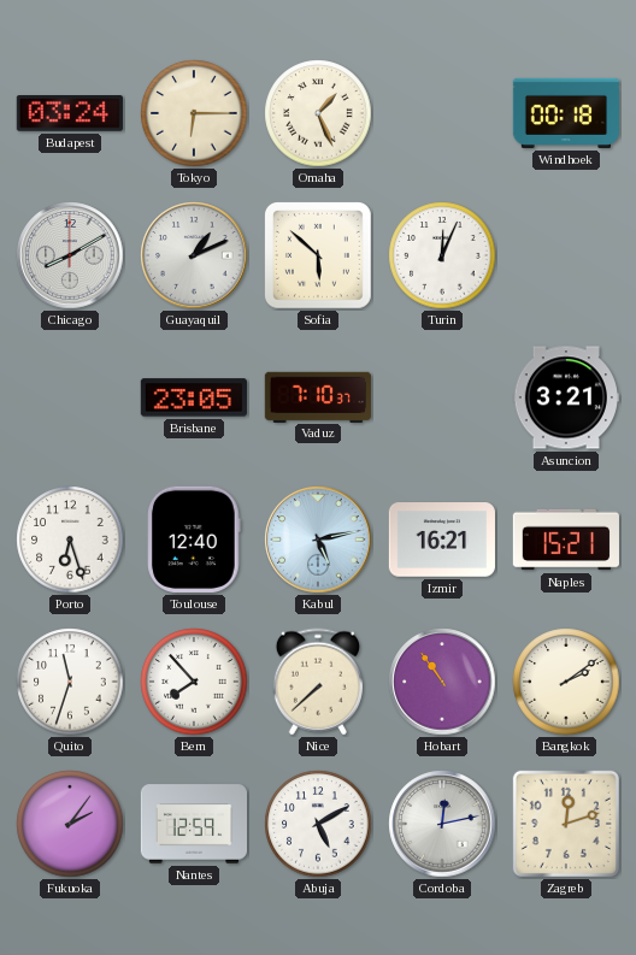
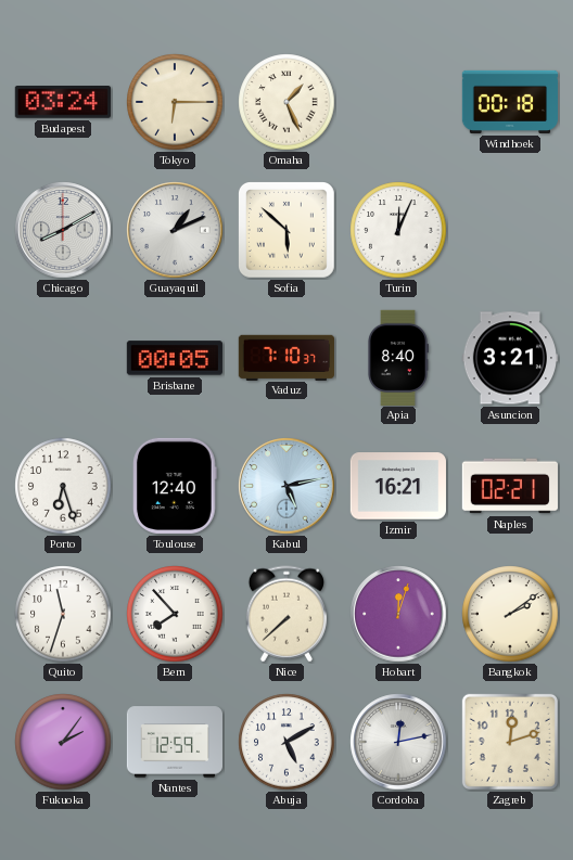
Brisbane: 23:05 -> 00:05
Apia: none -> 8:40
Naples: 15:21 -> 02:21
Hobart: 10:54 -> 12:03
